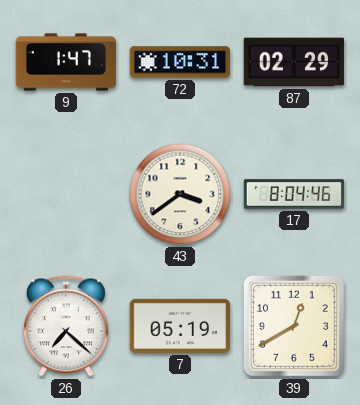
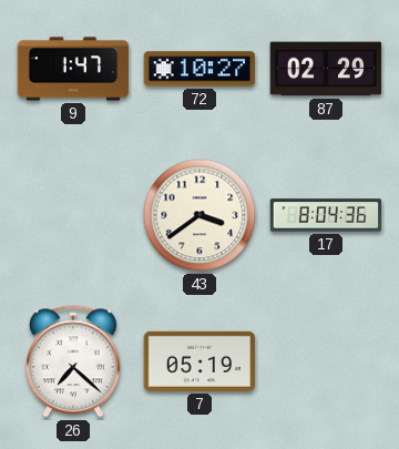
72: 10:31 -> 10:27
17: 8:04:46 -> 8:04:36
39: 12:40 -> none
